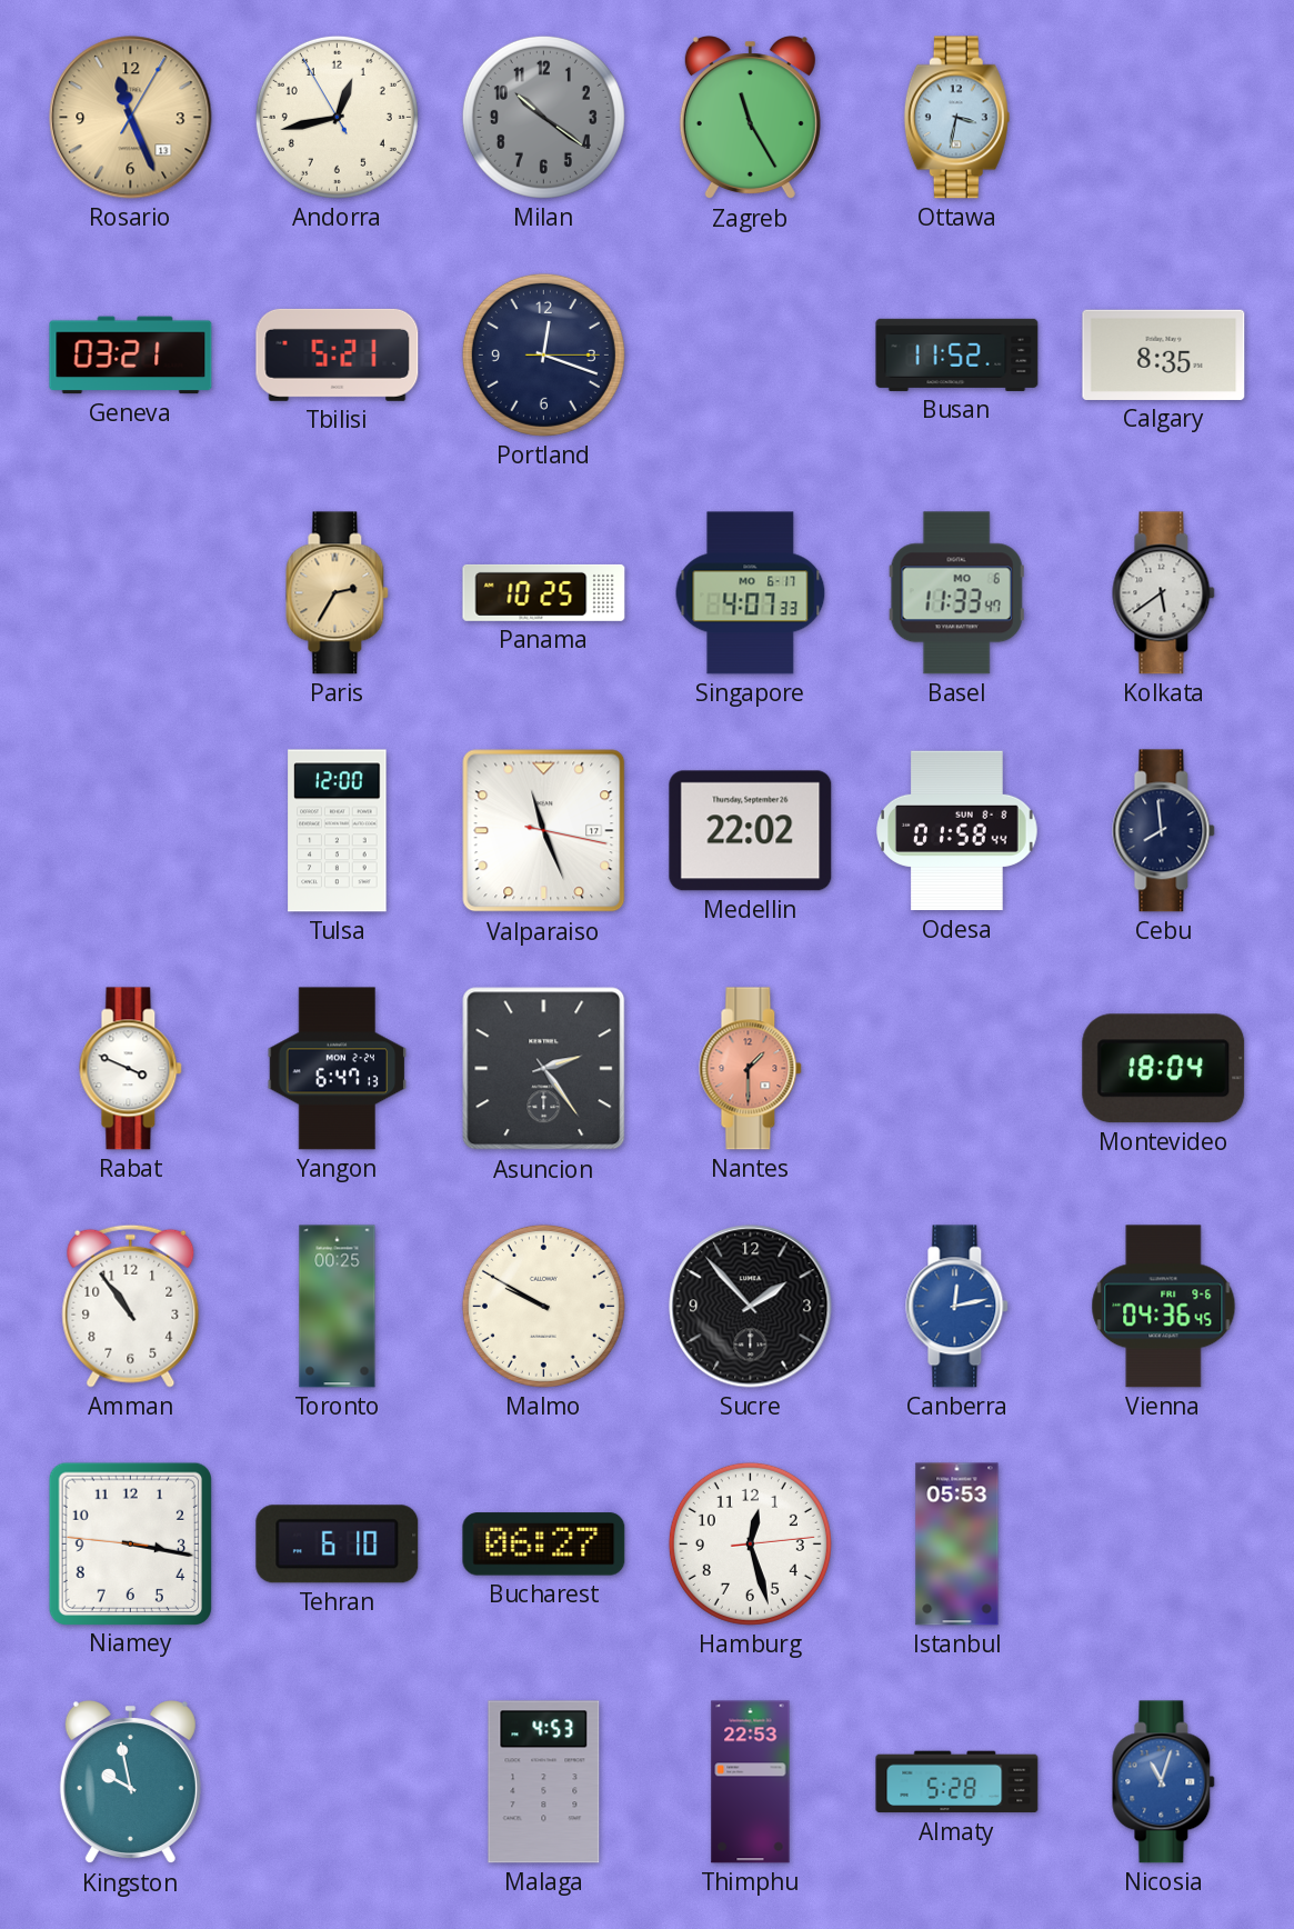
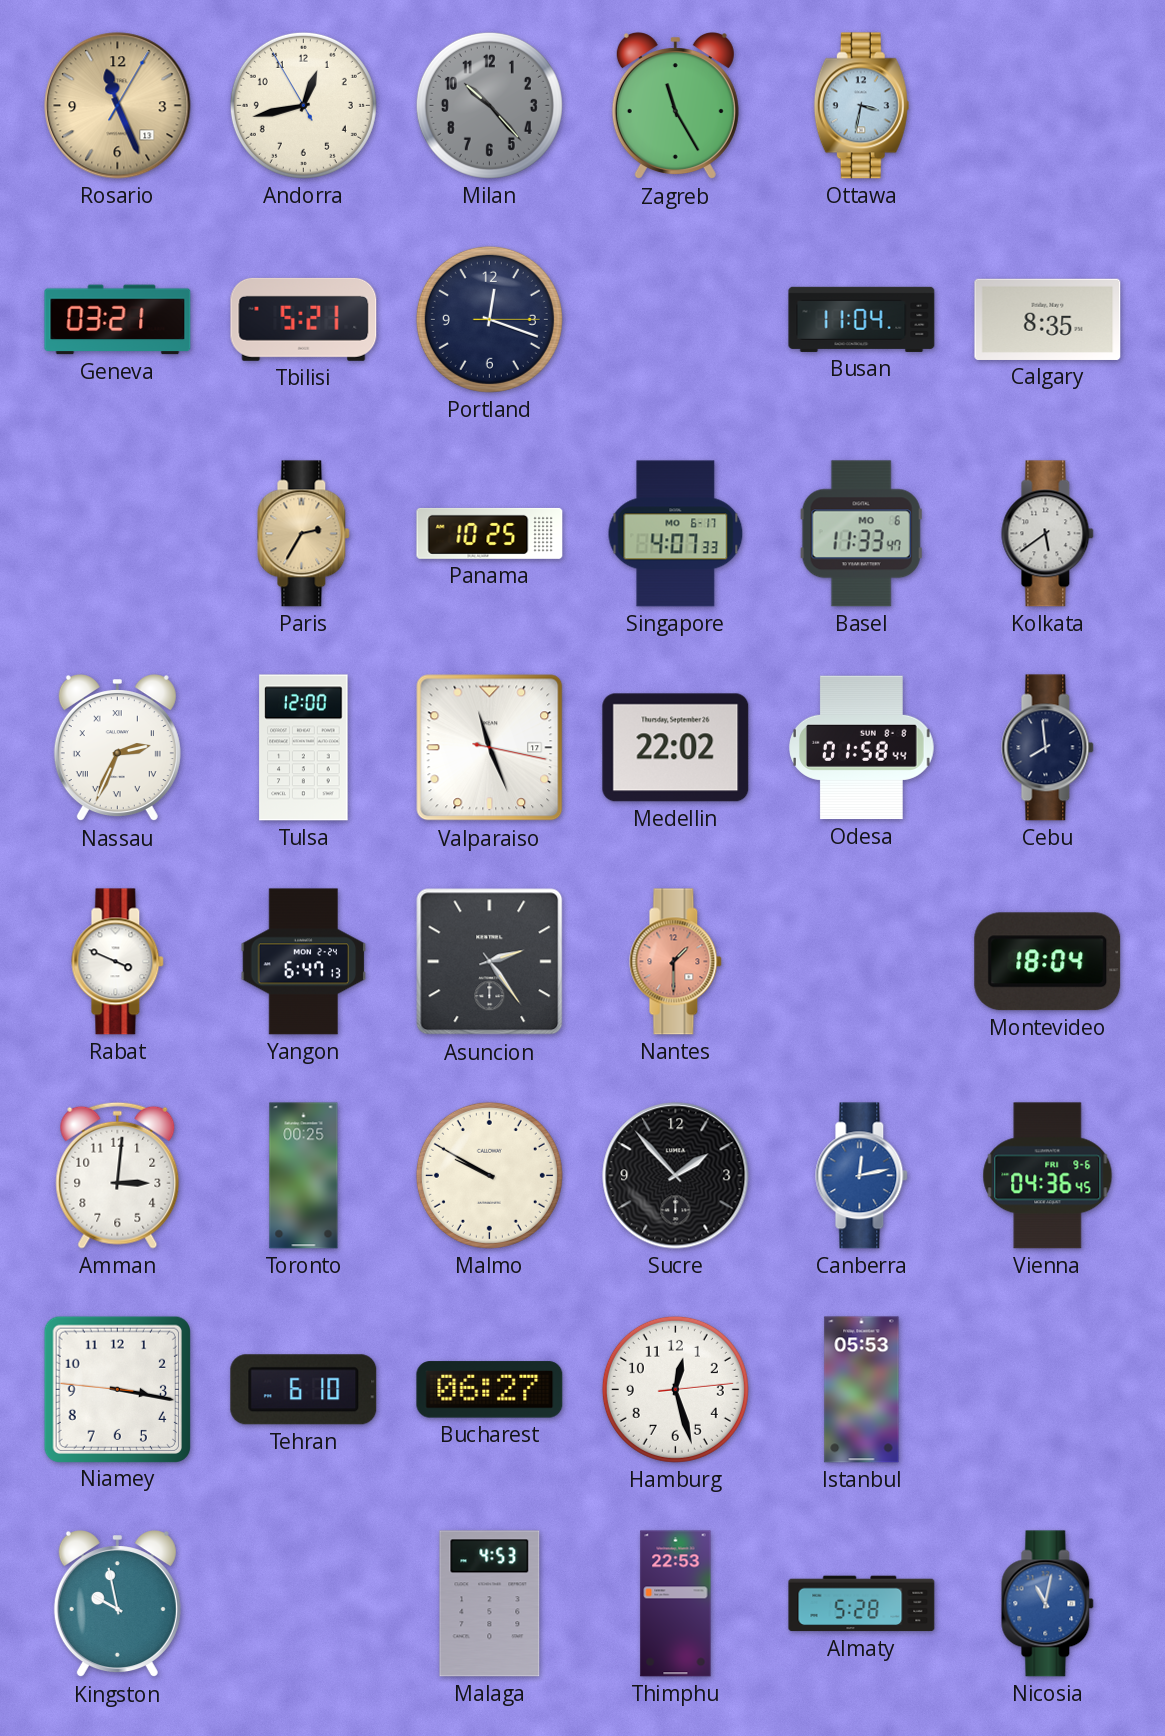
Milan: 10:21 -> 10:23
Busan: 11:52 -> 11:04
Nassau: none -> 2:34
Amman: 10:54 -> 3:01
Nicosia: 11:03 -> 11:02
